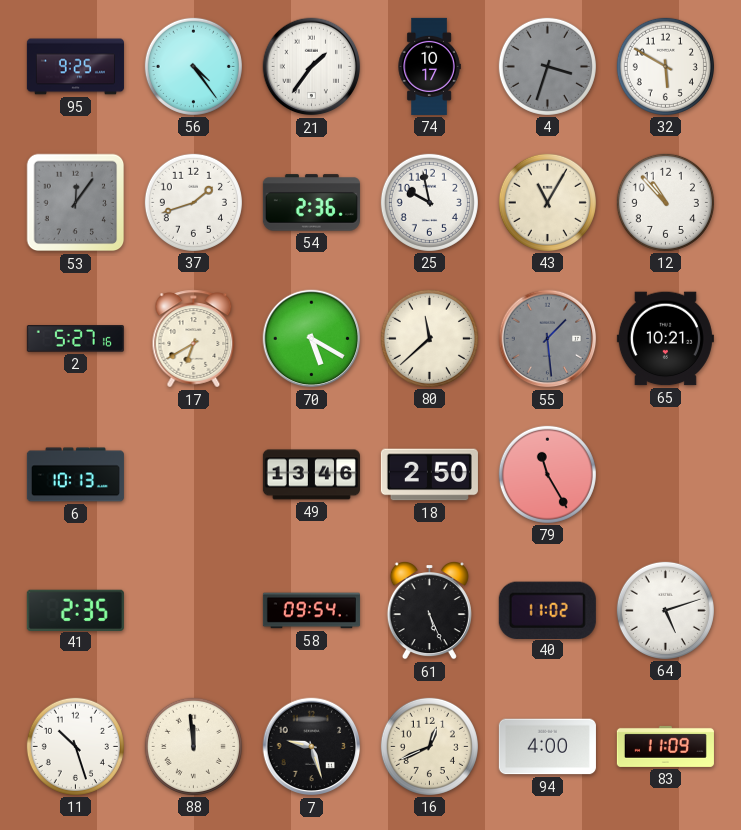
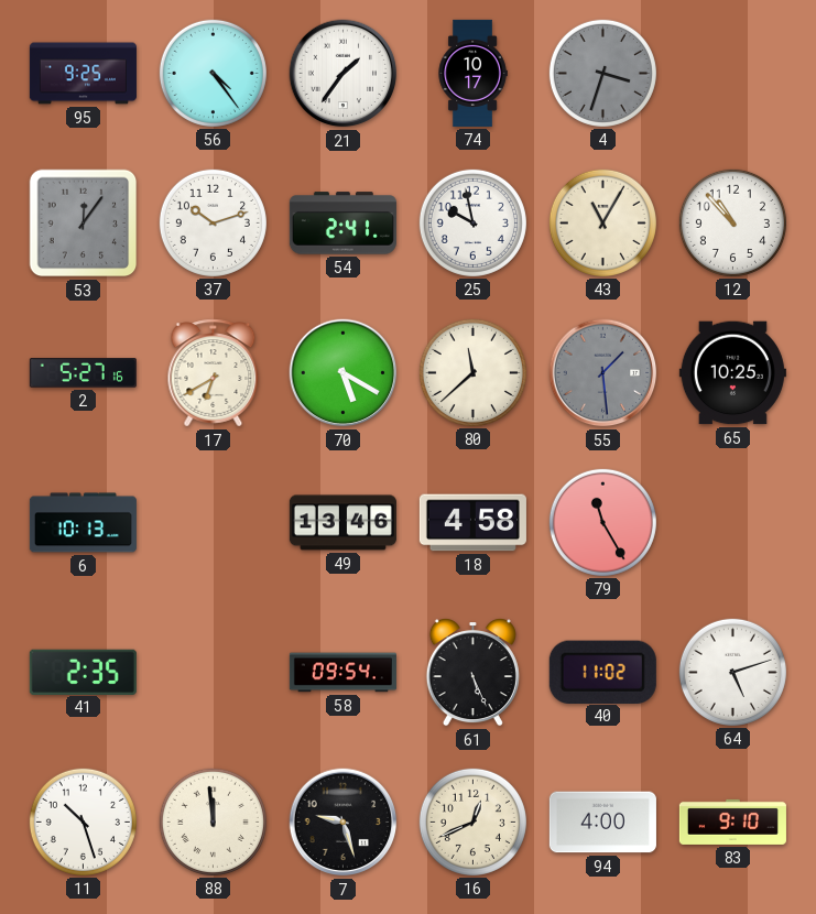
32: 5:50 -> none
37: 1:42 -> 10:12
54: 2:36 -> 2:41
65: 10:21 -> 10:25
18: 2:50 -> 4:58
83: 11:09 -> 9:10
